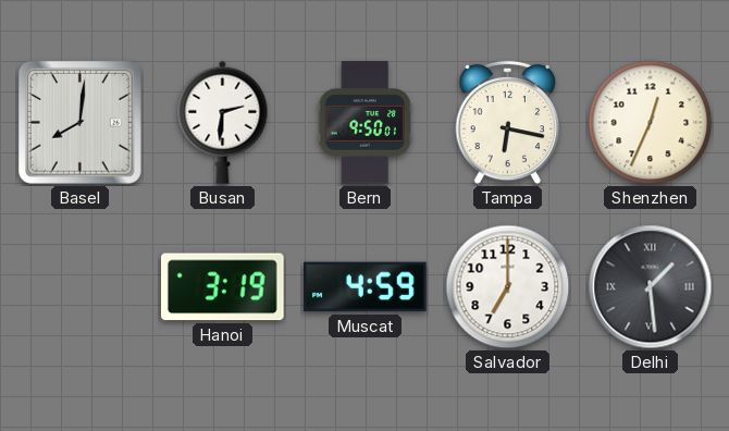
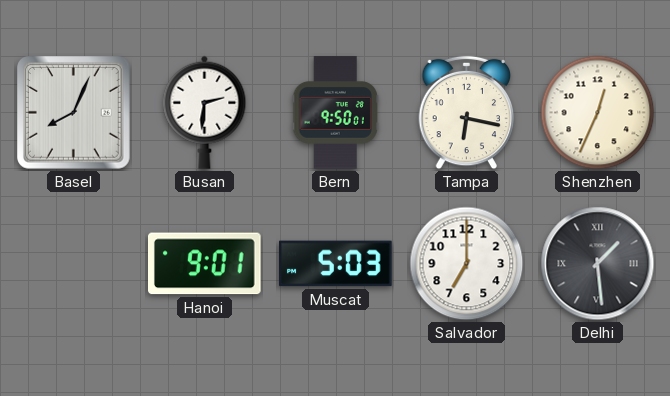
Basel: 8:01 -> 8:04
Hanoi: 3:19 -> 9:01
Muscat: 4:59 -> 5:03
